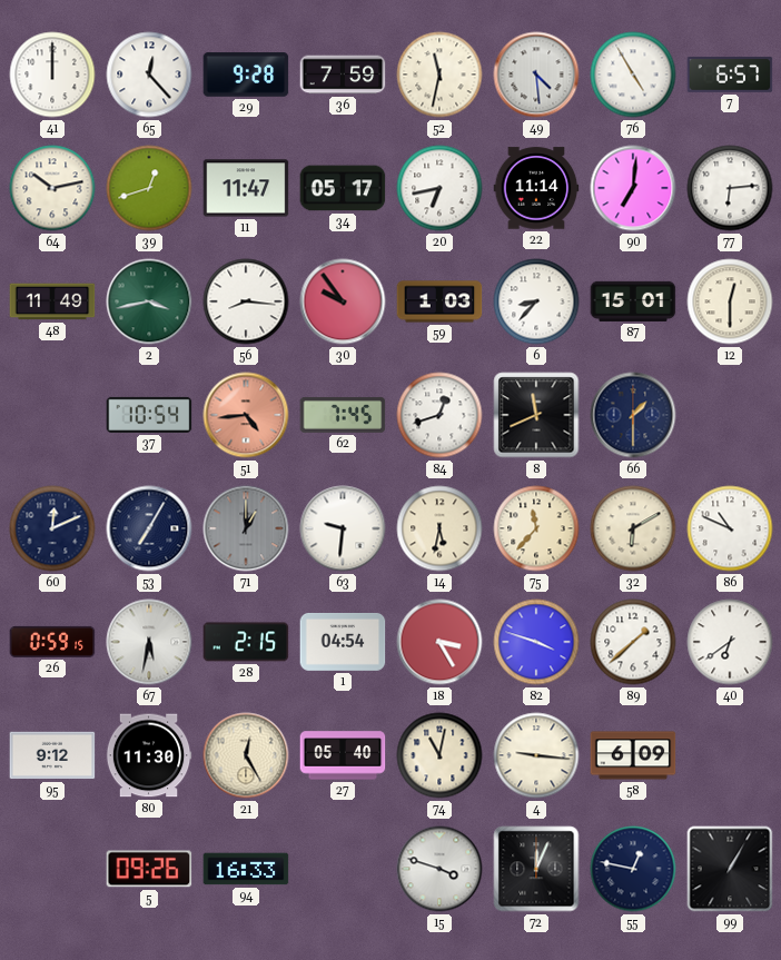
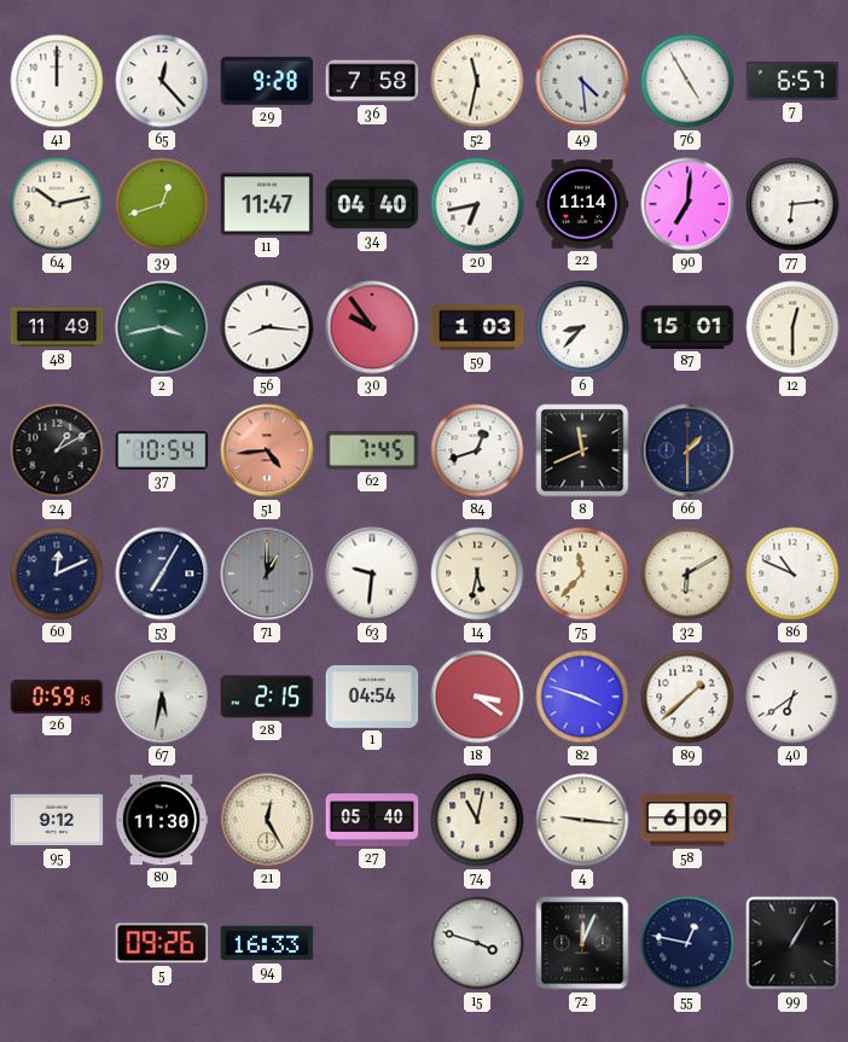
36: 7:59 -> 7:58
34: 05:17 -> 04:40
24: none -> 1:10
18: 3:25 -> 3:21
